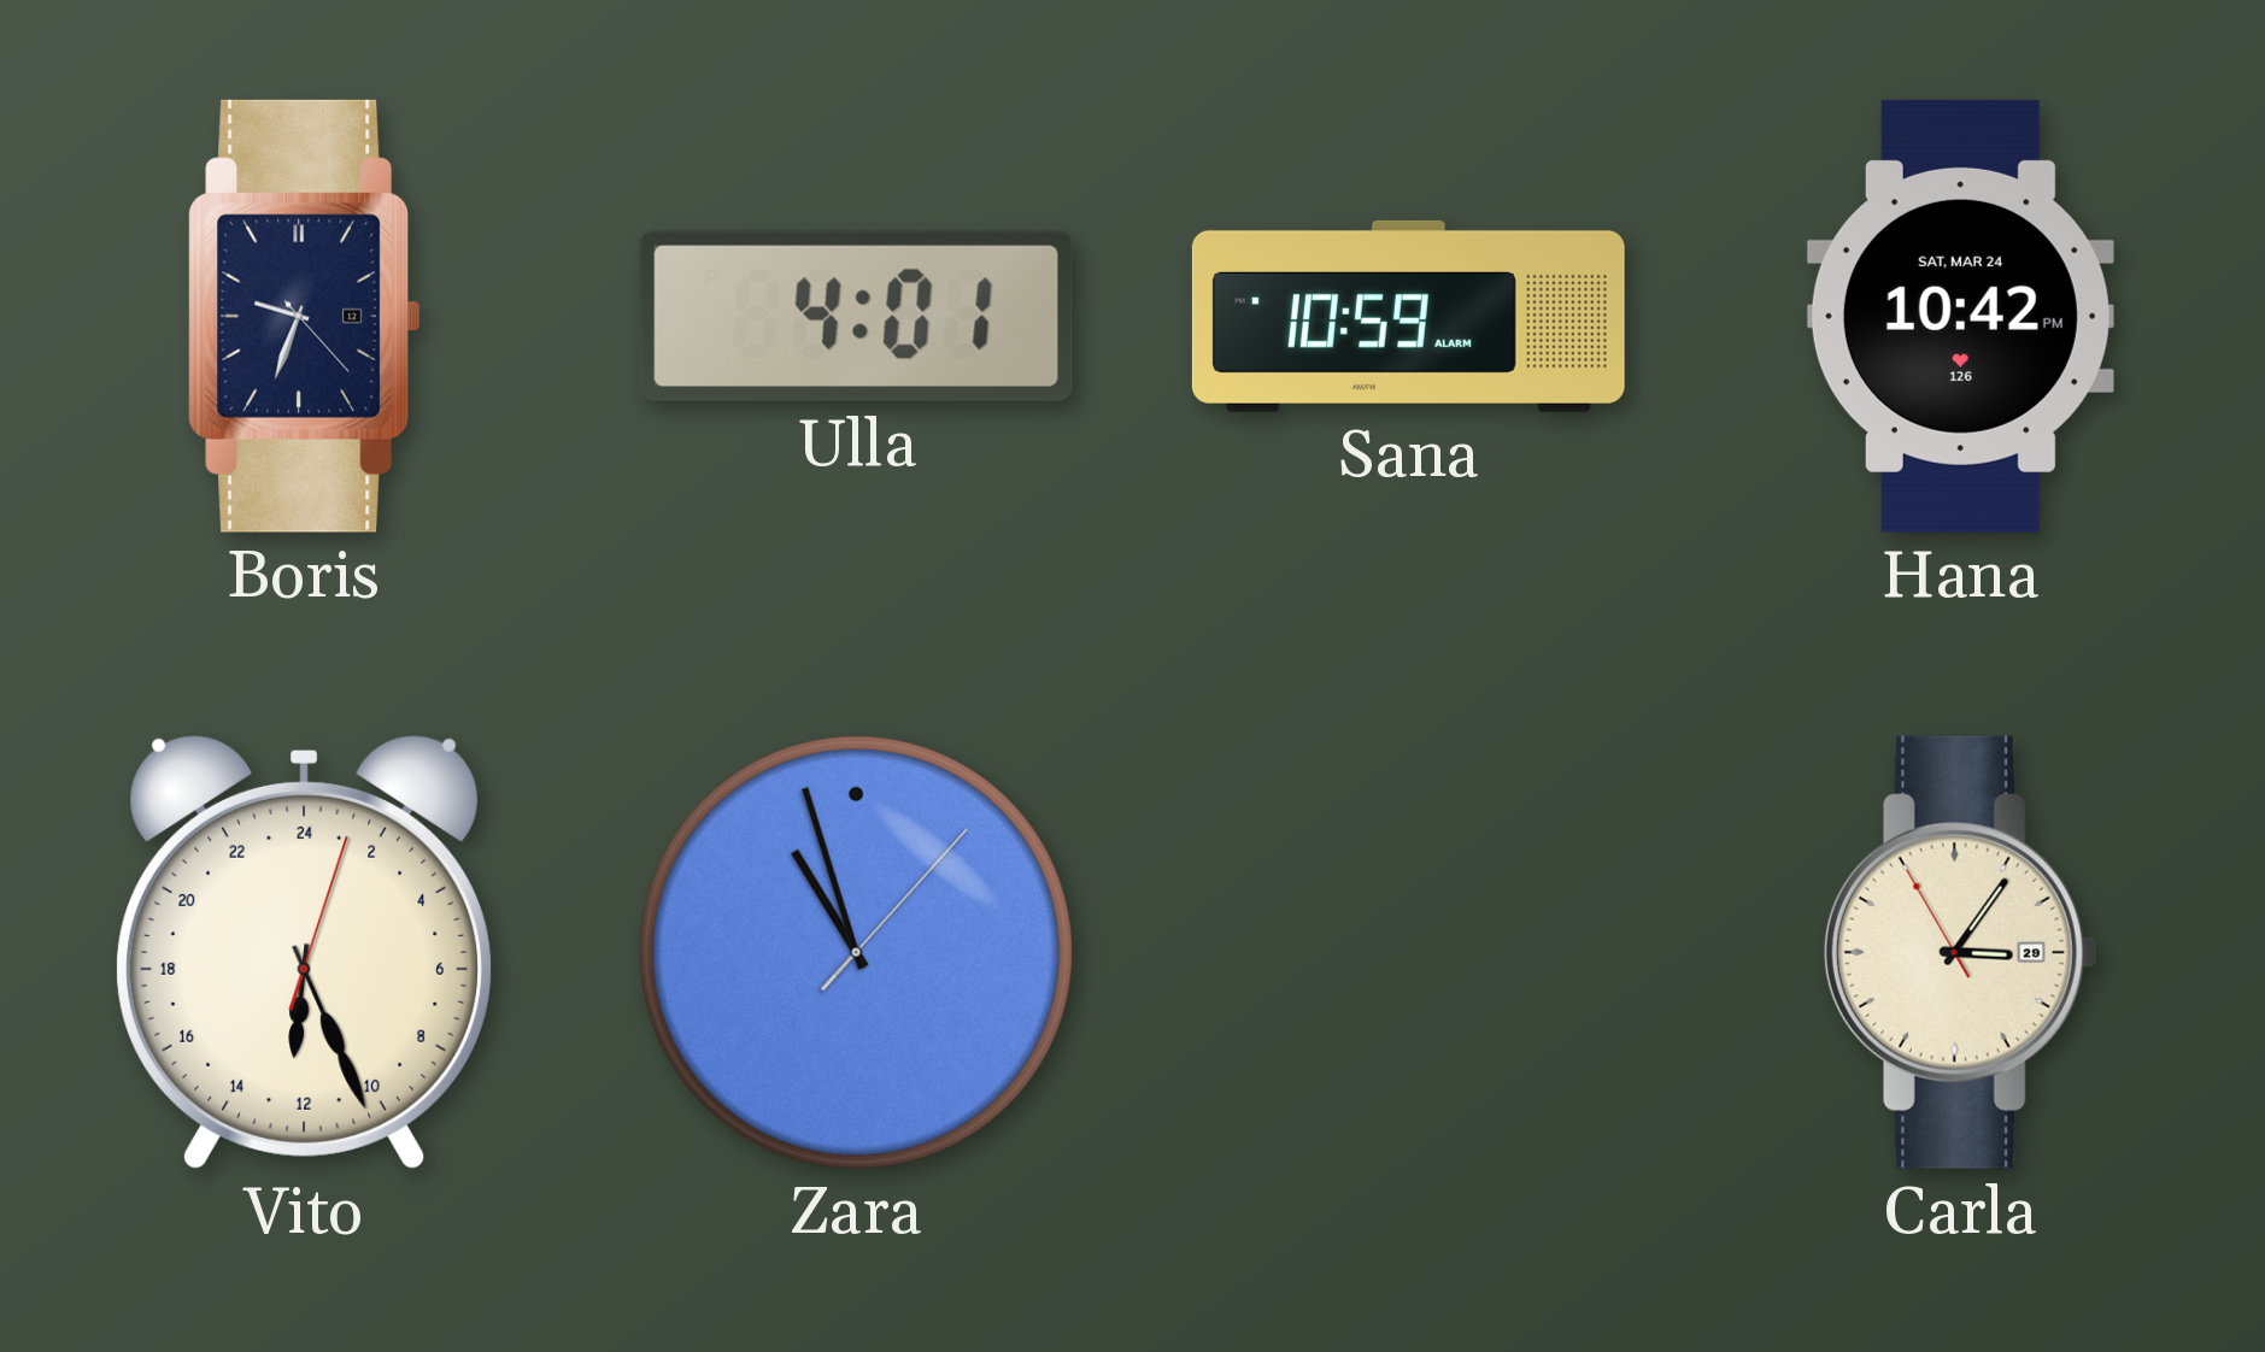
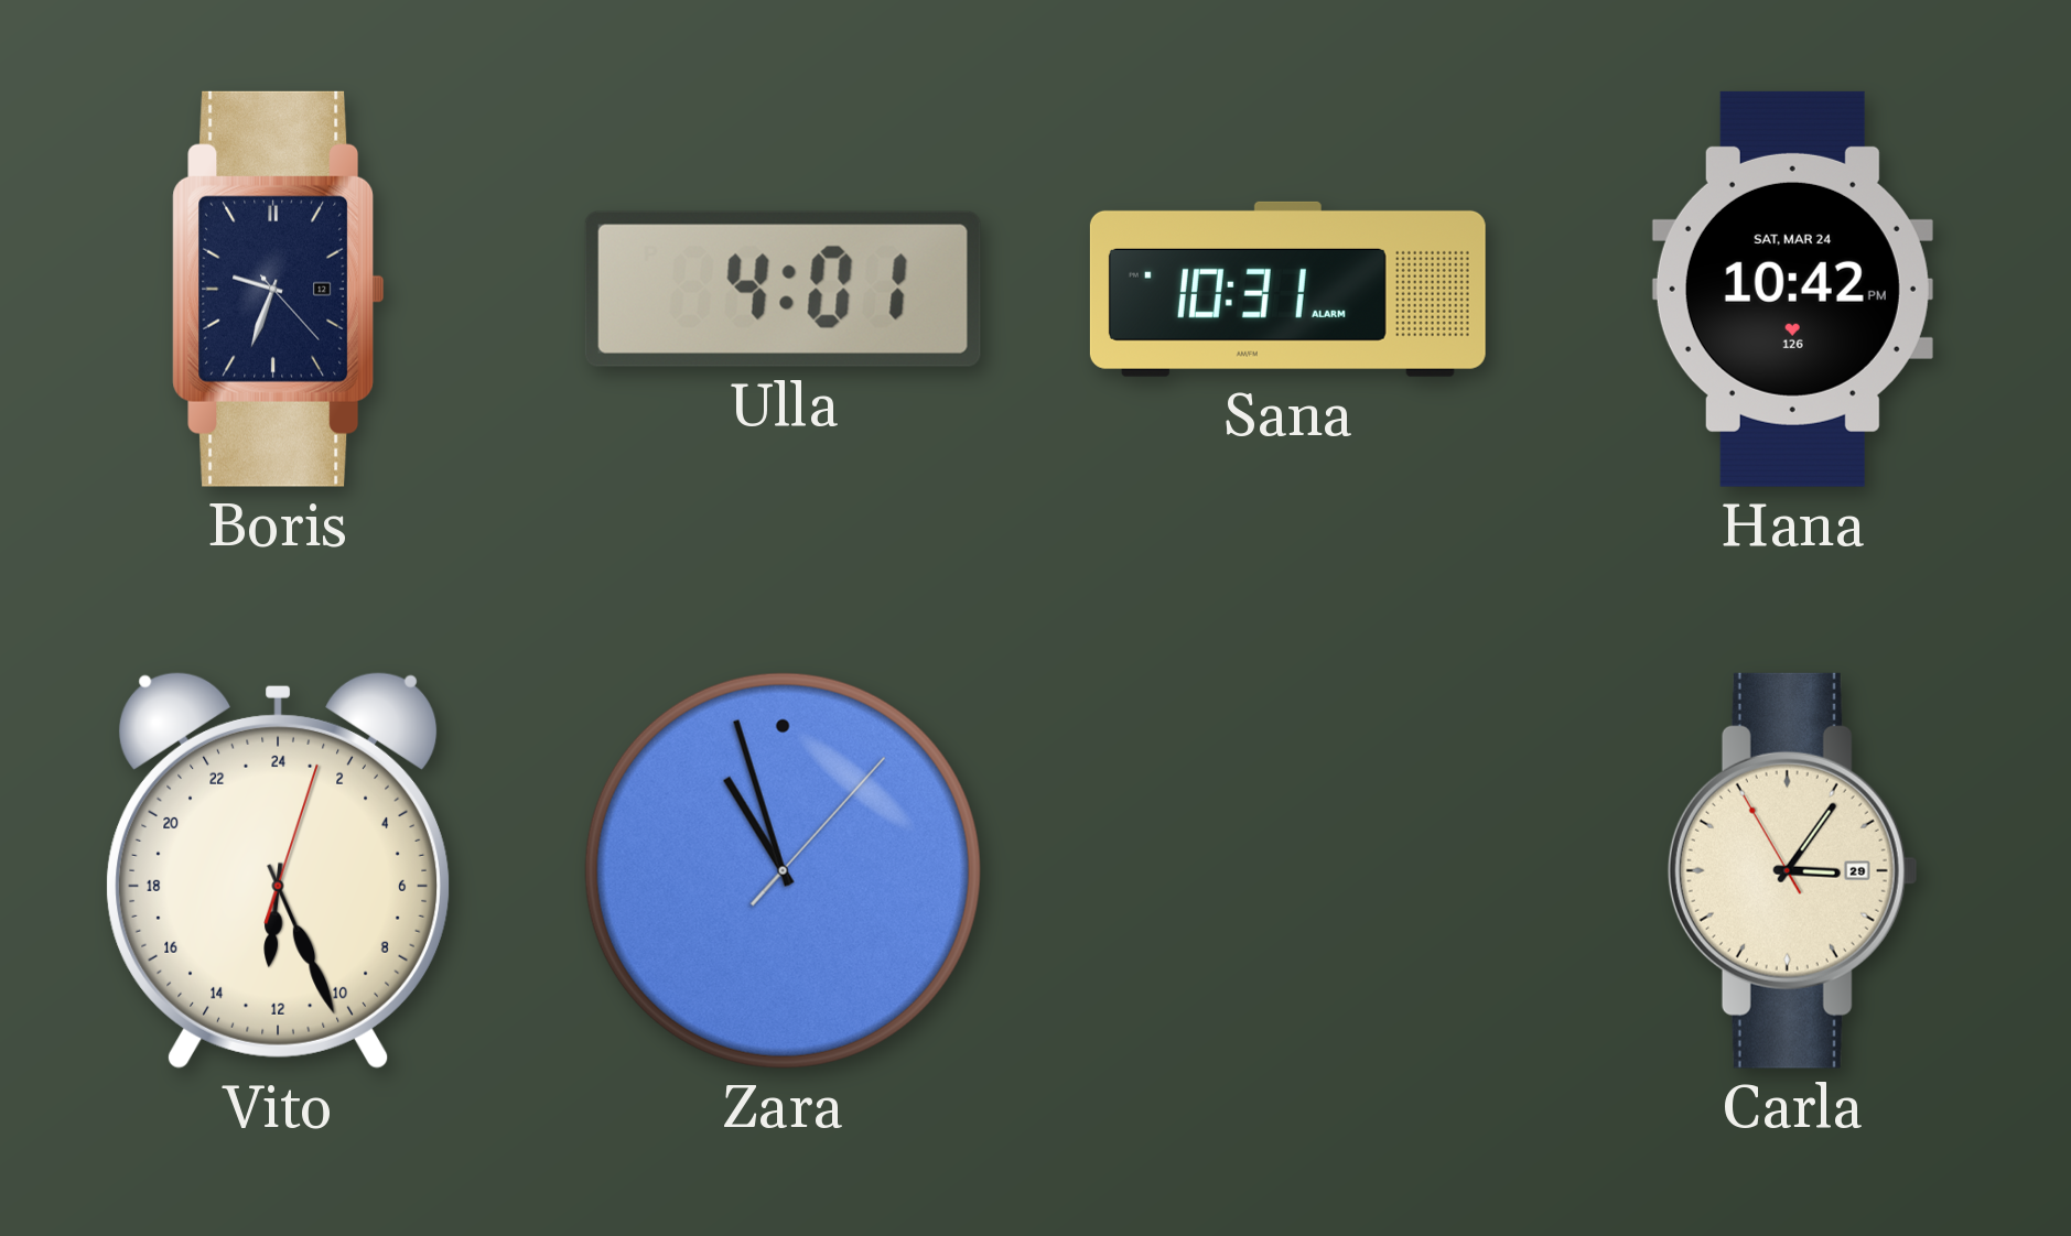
Sana: 10:59 -> 10:31
